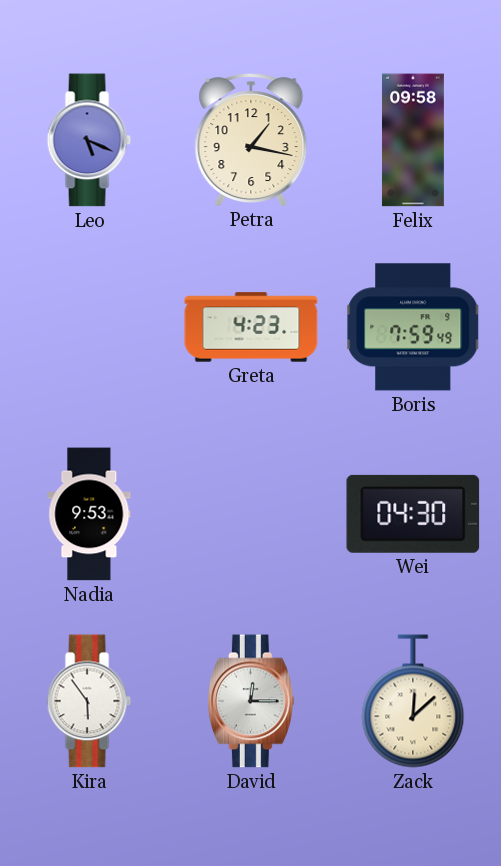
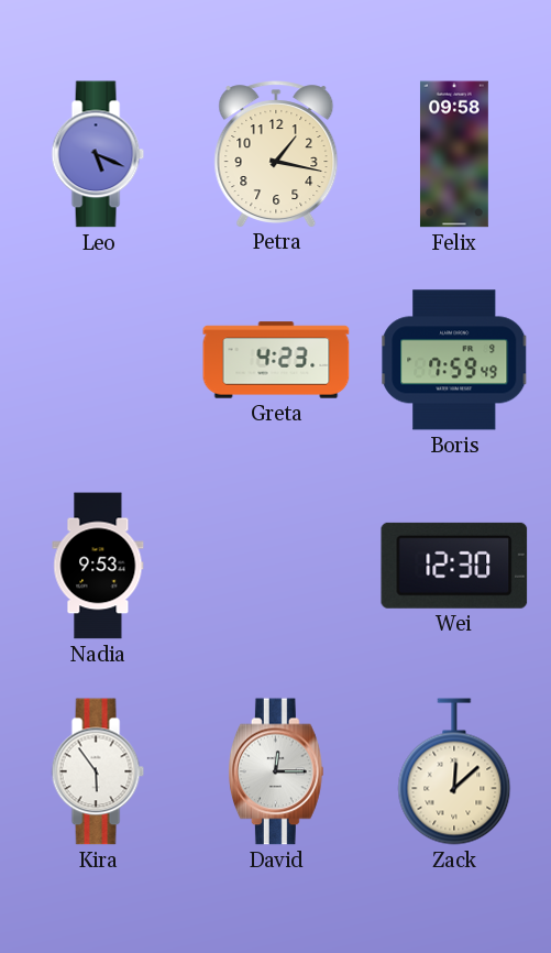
Wei: 04:30 -> 12:30
